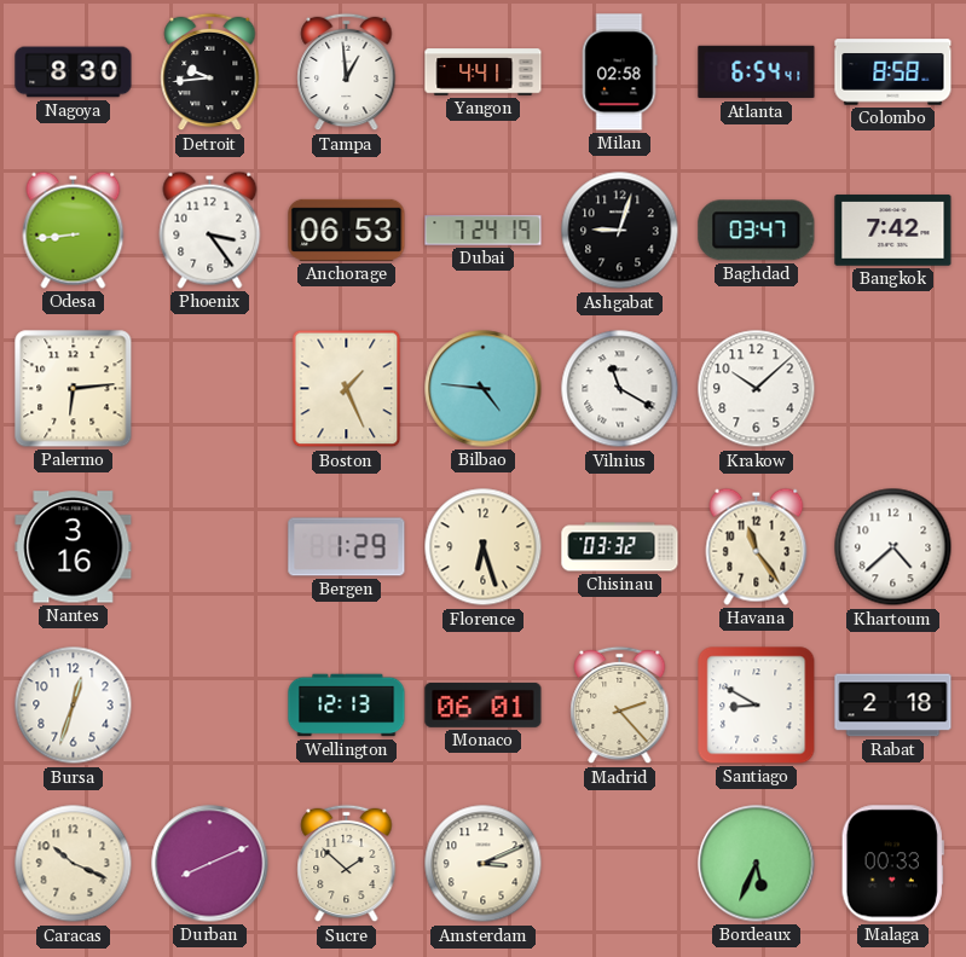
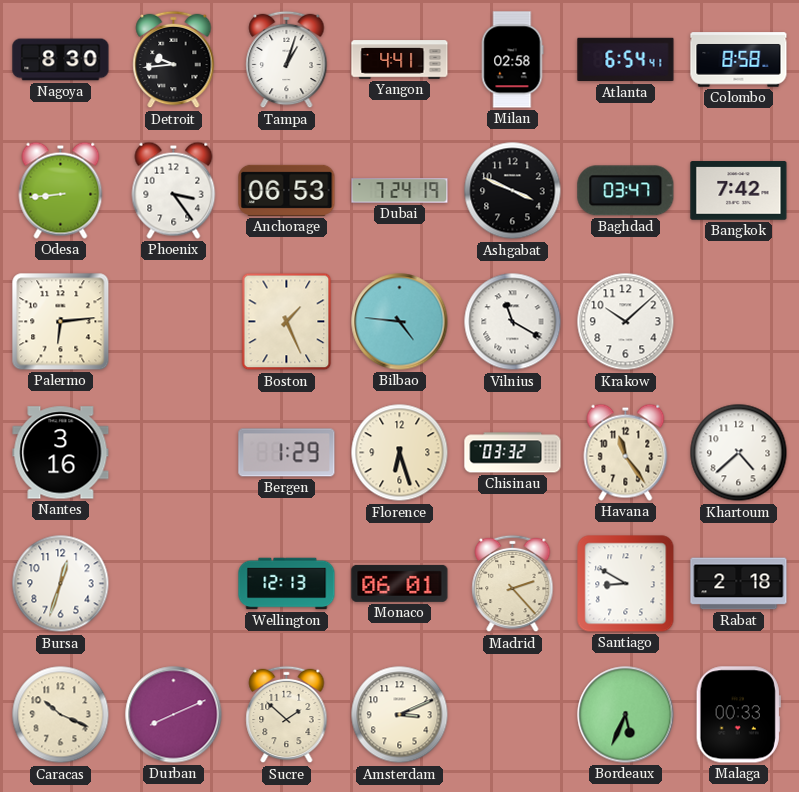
Tampa: 12:59 -> 1:03
Ashgabat: 9:03 -> 3:49
